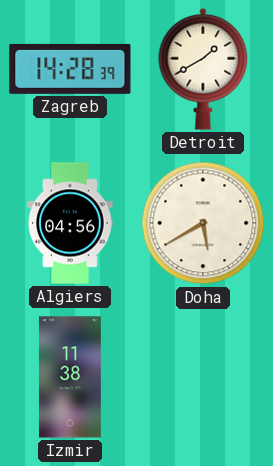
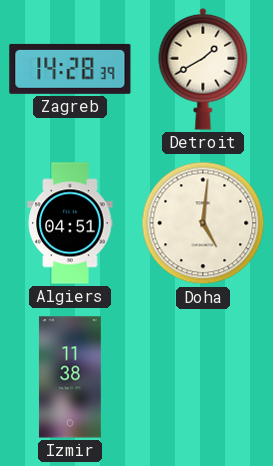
Algiers: 04:56 -> 04:51
Doha: 5:40 -> 5:01
